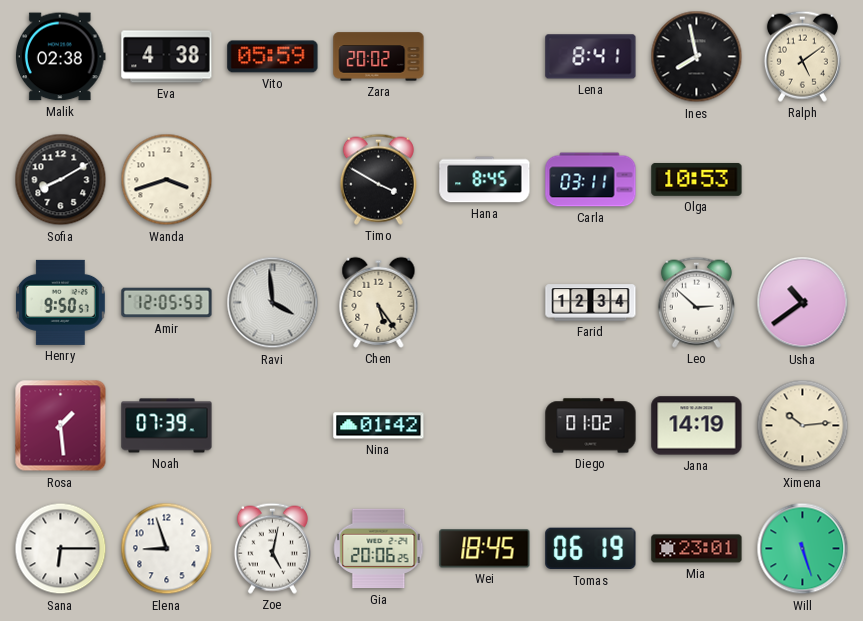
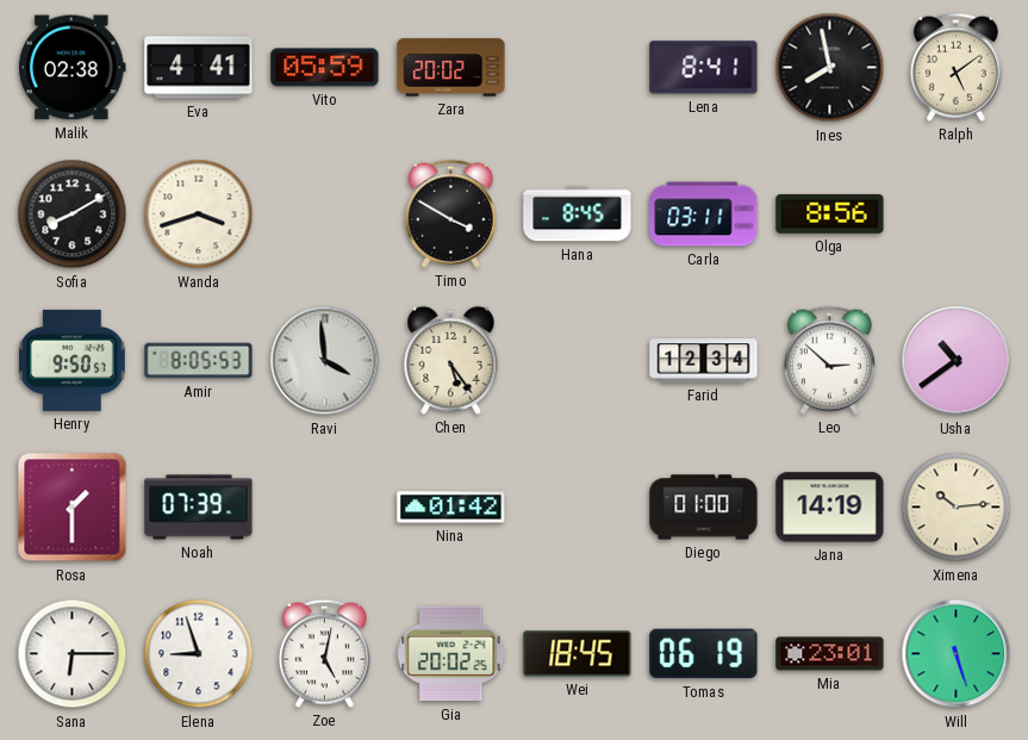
Eva: 4:38 -> 4:41
Olga: 10:53 -> 8:56
Amir: 12:05 -> 8:05
Rosa: 1:29 -> 1:30
Diego: 01:02 -> 01:00
Gia: 20:06 -> 20:02
